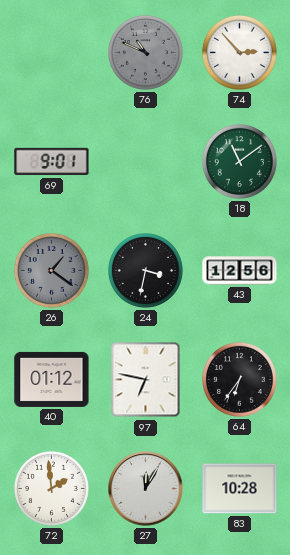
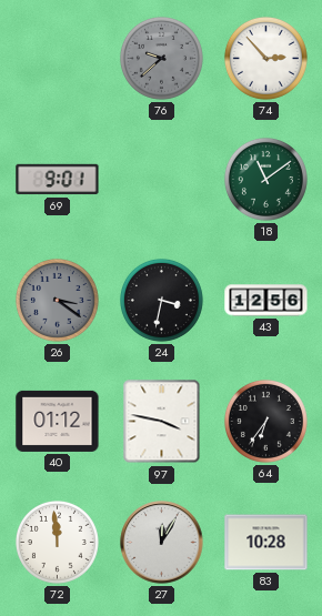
76: 10:49 -> 9:38
26: 1:21 -> 3:21
97: 6:47 -> 3:47
72: 1:59 -> 11:59
